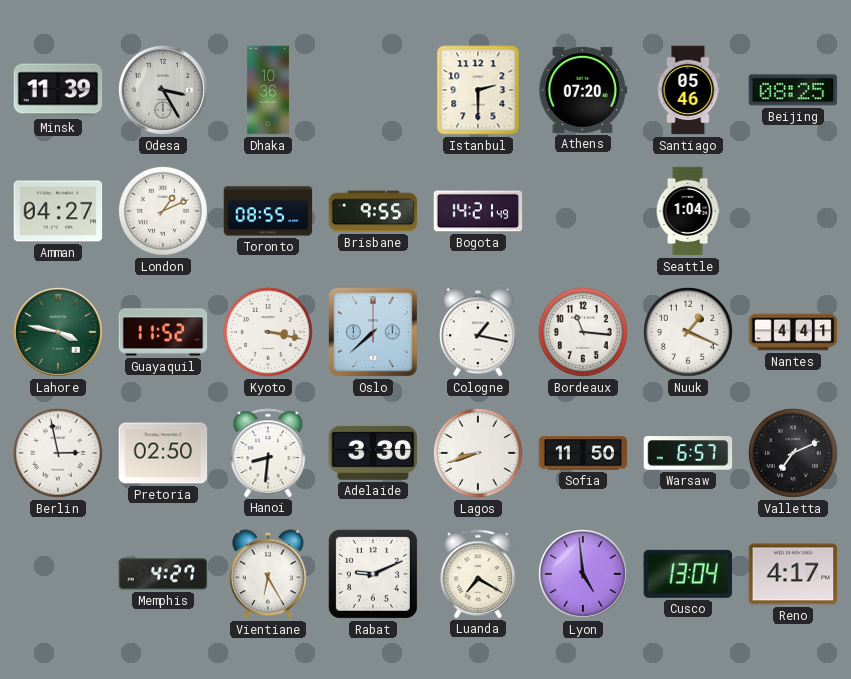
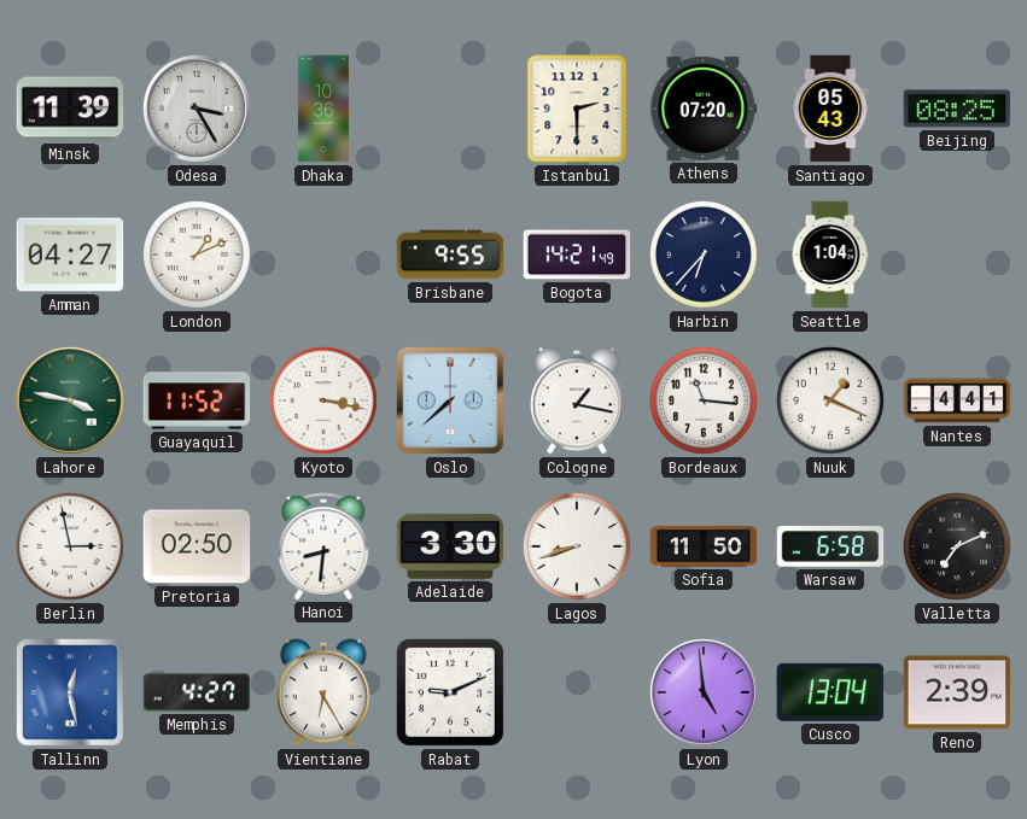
Santiago: 05:46 -> 05:43
Toronto: 08:55 -> none
Harbin: none -> 6:37
Warsaw: 6:57 -> 6:58
Tallinn: none -> 12:28
Luanda: 7:20 -> none
Reno: 4:17 -> 2:39
